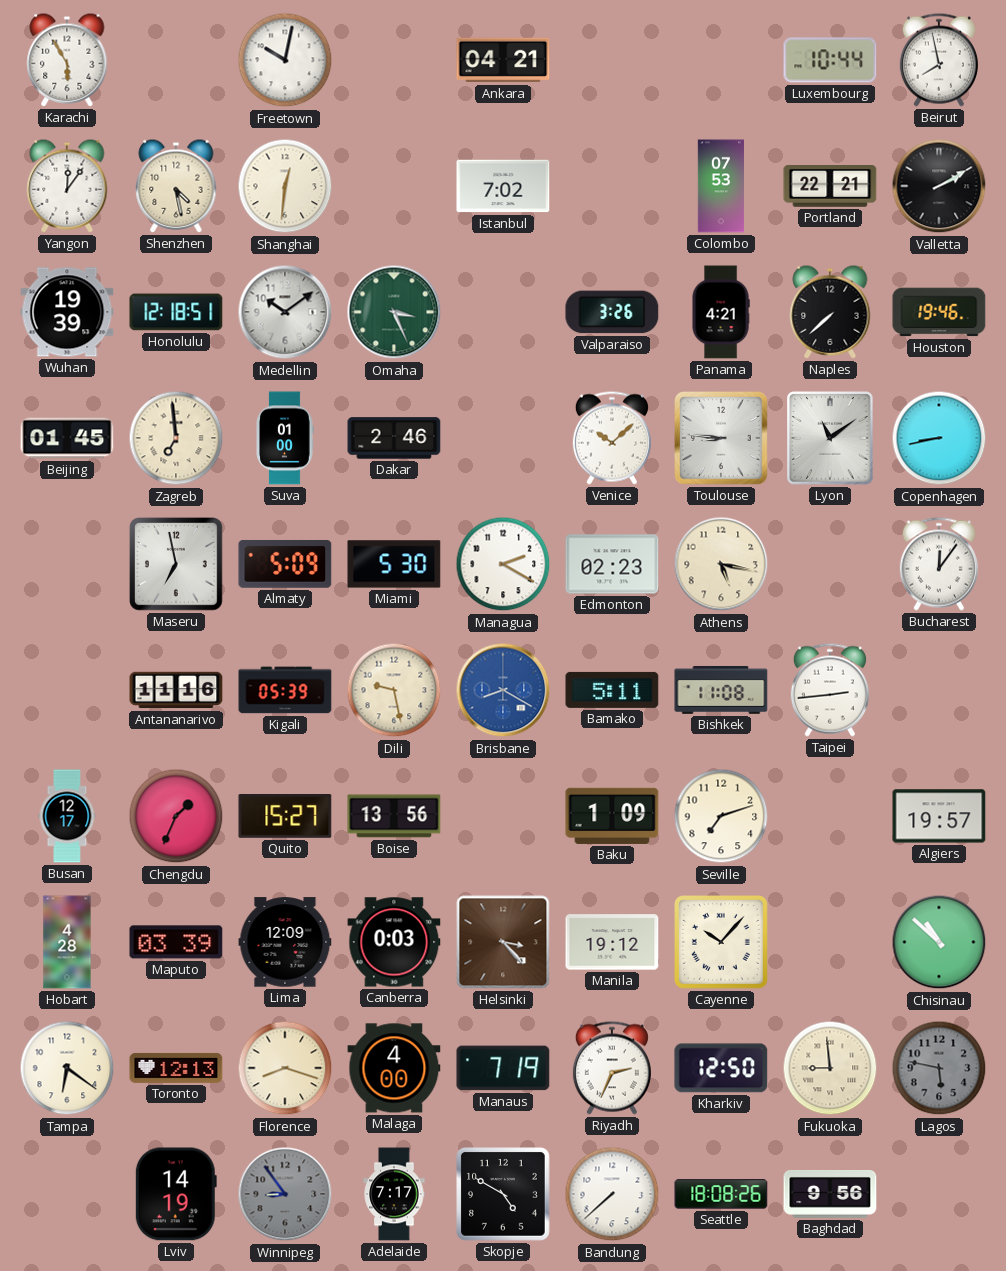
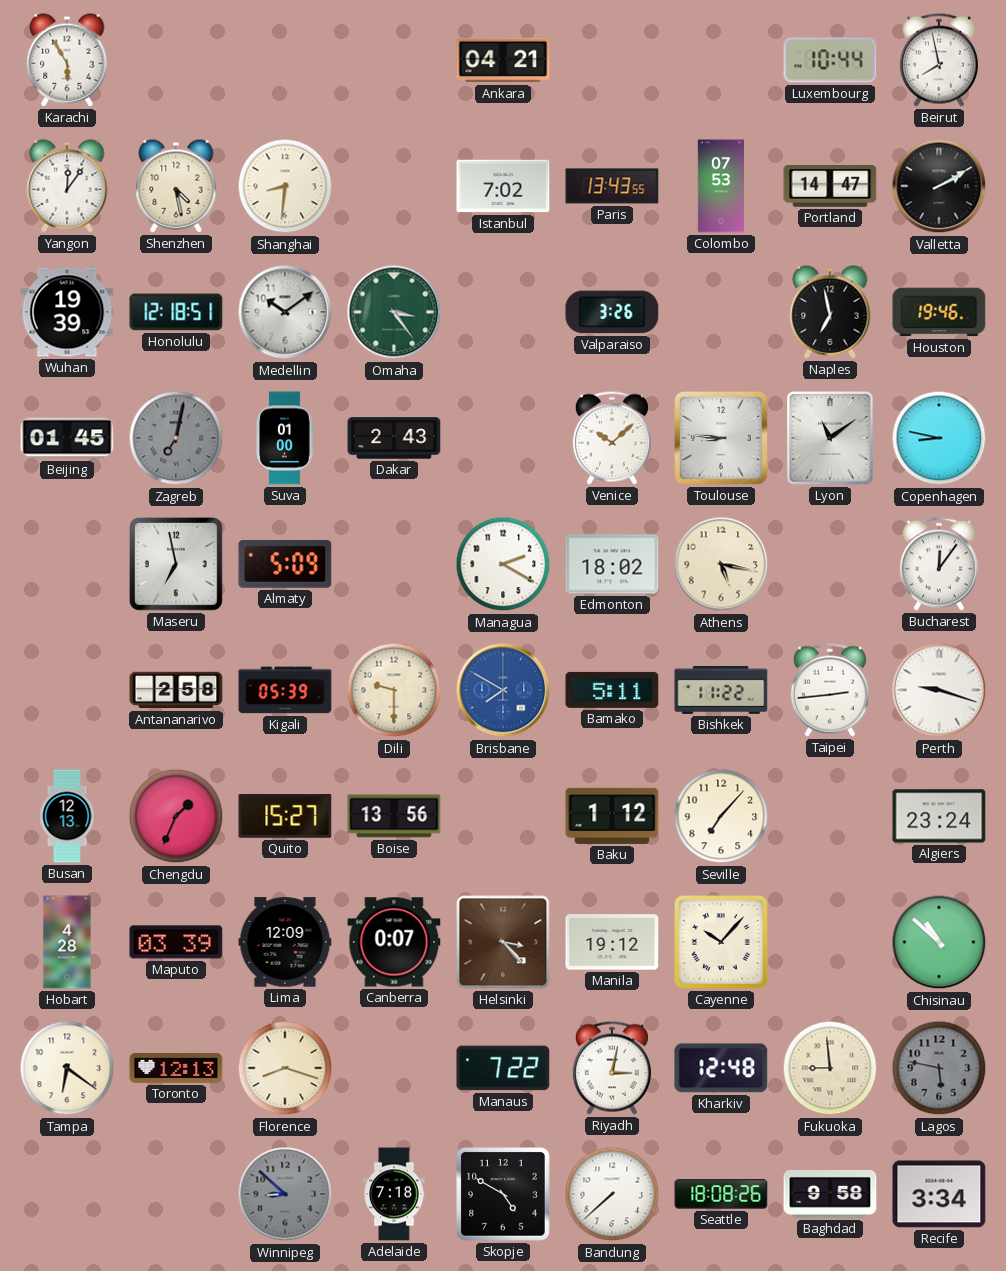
Freetown: 10:02 -> none
Shanghai: 12:31 -> 8:31
Paris: none -> 13:43
Portland: 22:21 -> 14:47
Omaha: 3:26 -> 3:24
Panama: 4:21 -> none
Naples: 7:38 -> 6:58
Zagreb: 6:59 -> 7:02
Zagreb dial: cream -> grey
Dakar: 2:46 -> 2:43
Copenhagen: 8:43 -> 8:47
Miami: 5:30 -> none
Edmonton: 02:23 -> 18:02
Antananarivo: 11:16 -> 2:58
Dili: 9:28 -> 9:30
Brisbane: 8:20 -> 7:50
Bishkek: 11:08 -> 11:22
Perth: none -> 9:18
Busan: 12:17 -> 12:13
Baku: 1:09 -> 1:12
Seville: 7:12 -> 7:07
Algiers: 19:57 -> 23:24
Canberra: 0:03 -> 0:07
Malaga: 4:00 -> none
Manaus: 7:19 -> 7:22
Riyadh: 2:34 -> 3:02
Kharkiv: 12:50 -> 12:48
Lviv: 14:19 -> none
Winnipeg: 8:54 -> 8:52
Adelaide: 7:17 -> 7:18
Baghdad: 9:56 -> 9:58
Recife: none -> 3:34
